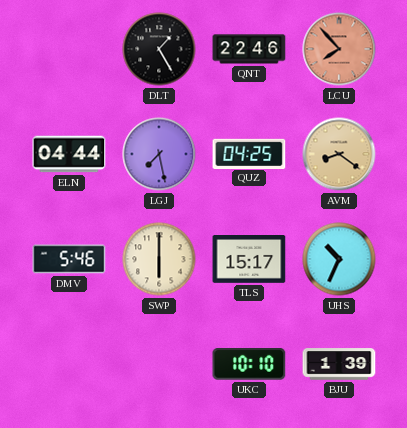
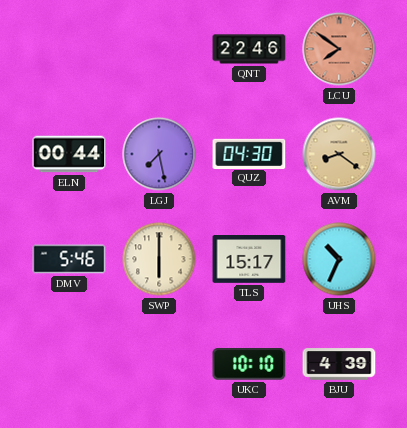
DLT: 1:25 -> none
LCU: 7:53 -> 7:51
ELN: 04:44 -> 00:44
QUZ: 04:25 -> 04:30
BJU: 1:39 -> 4:39
